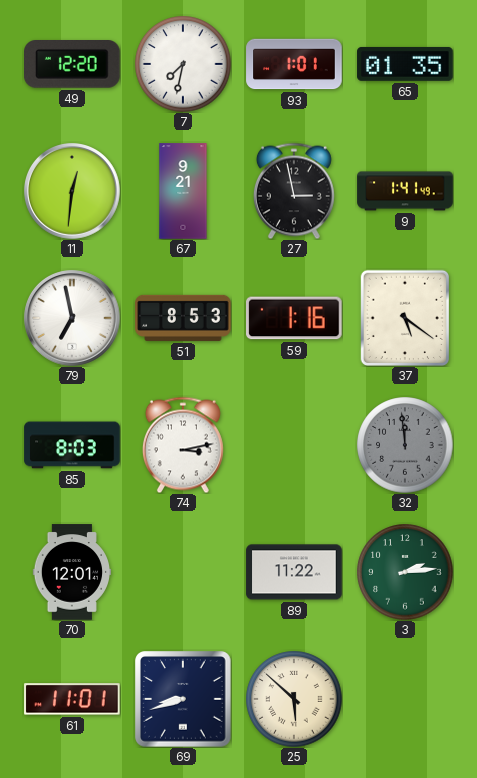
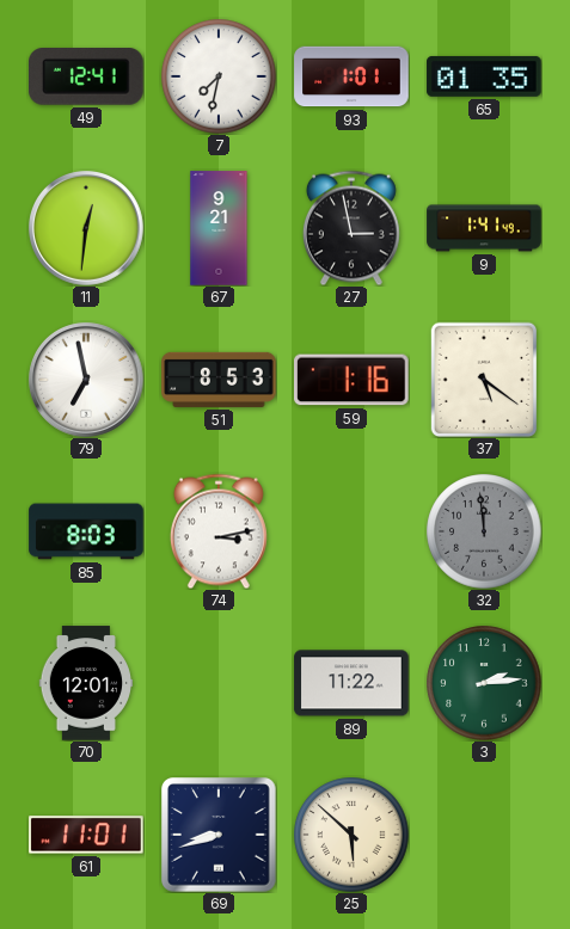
49: 12:20 -> 12:41
